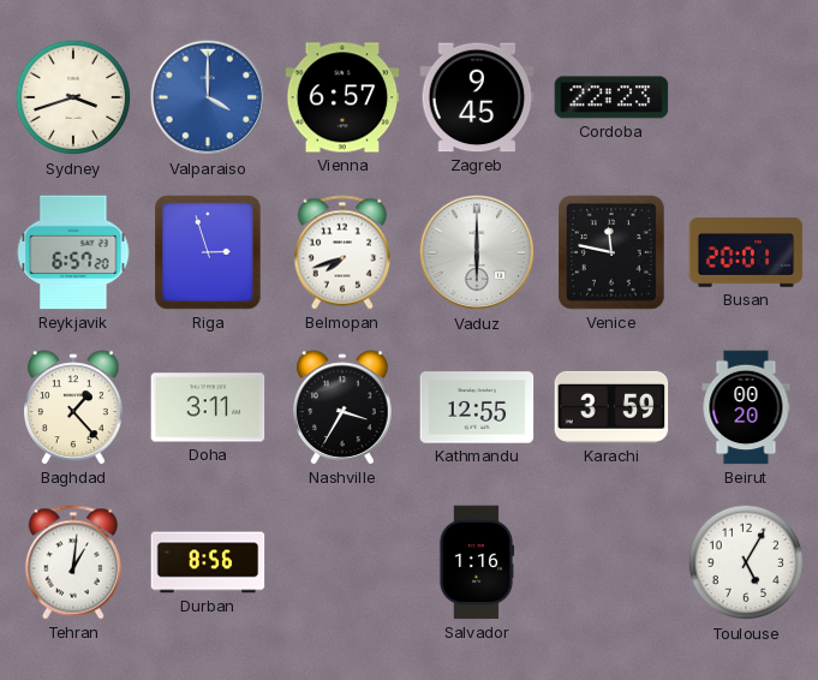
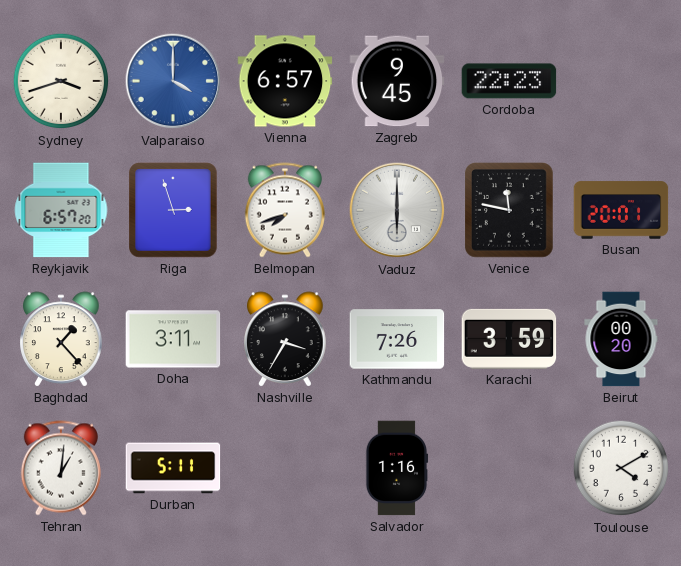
Kathmandu: 12:55 -> 7:26
Durban: 8:56 -> 5:11
Toulouse: 5:05 -> 4:10
